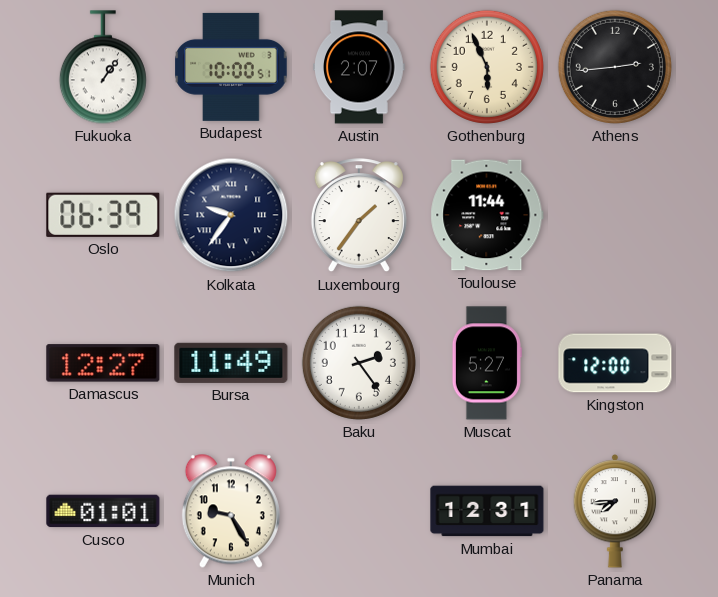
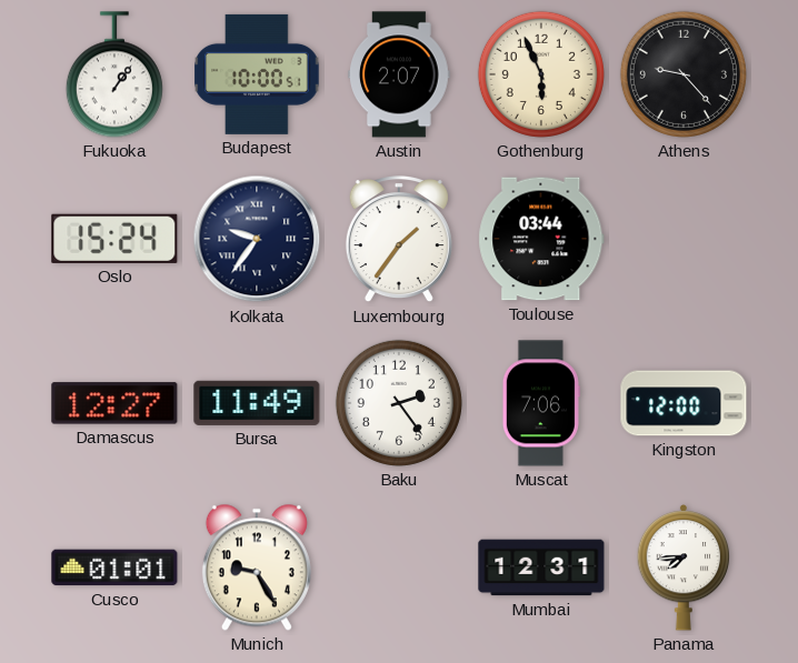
Athens: 2:44 -> 9:23
Oslo: 06:39 -> 15:24
Toulouse: 11:44 -> 03:44
Muscat: 5:27 -> 7:06
